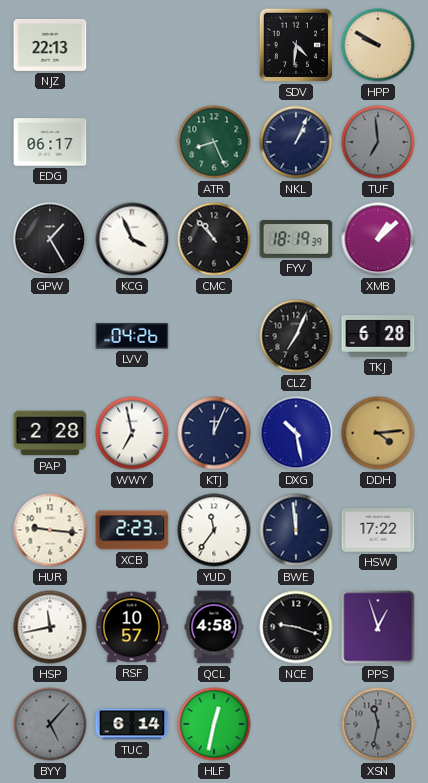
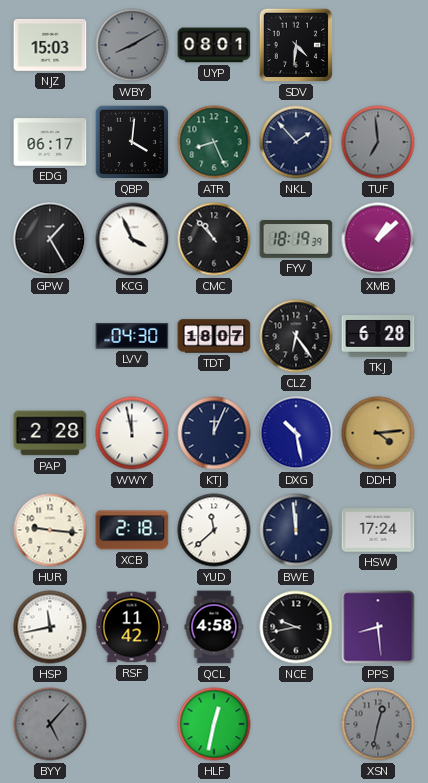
NJZ: 22:13 -> 15:03
WBY: none -> 8:10
UYP: none -> 08:01
HPP: 9:50 -> none
QBP: none -> 4:01
NKL: 1:04 -> 1:53
LVV: 04:26 -> 04:30
TDT: none -> 18:07
CLZ: 7:04 -> 6:24
WWY: 6:58 -> 11:58
XCB: 2:23 -> 2:18
YUD: 11:36 -> 11:38
HSW: 17:22 -> 17:24
RSF: 10:57 -> 11:42
NCE: 9:18 -> 9:43
PPS: 12:57 -> 8:29
TUC: 6:14 -> none
XSN: 11:32 -> 12:32
